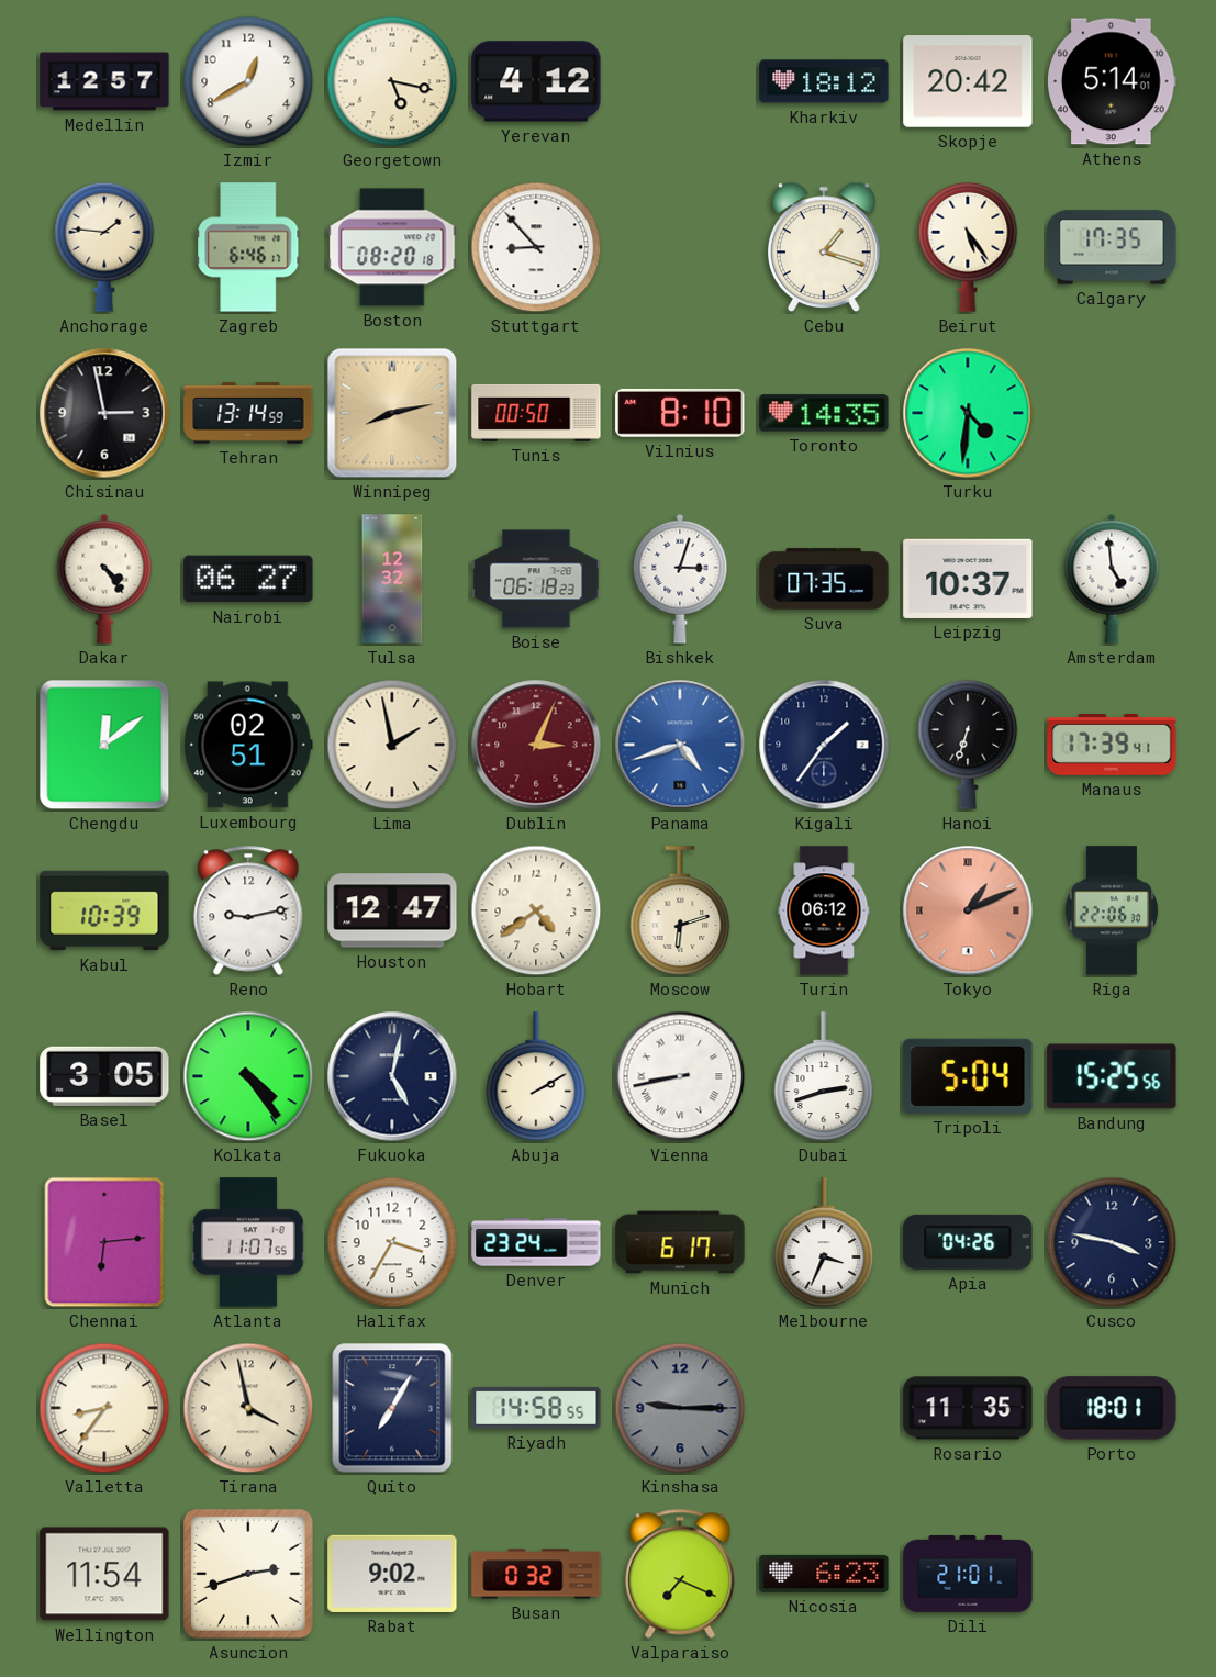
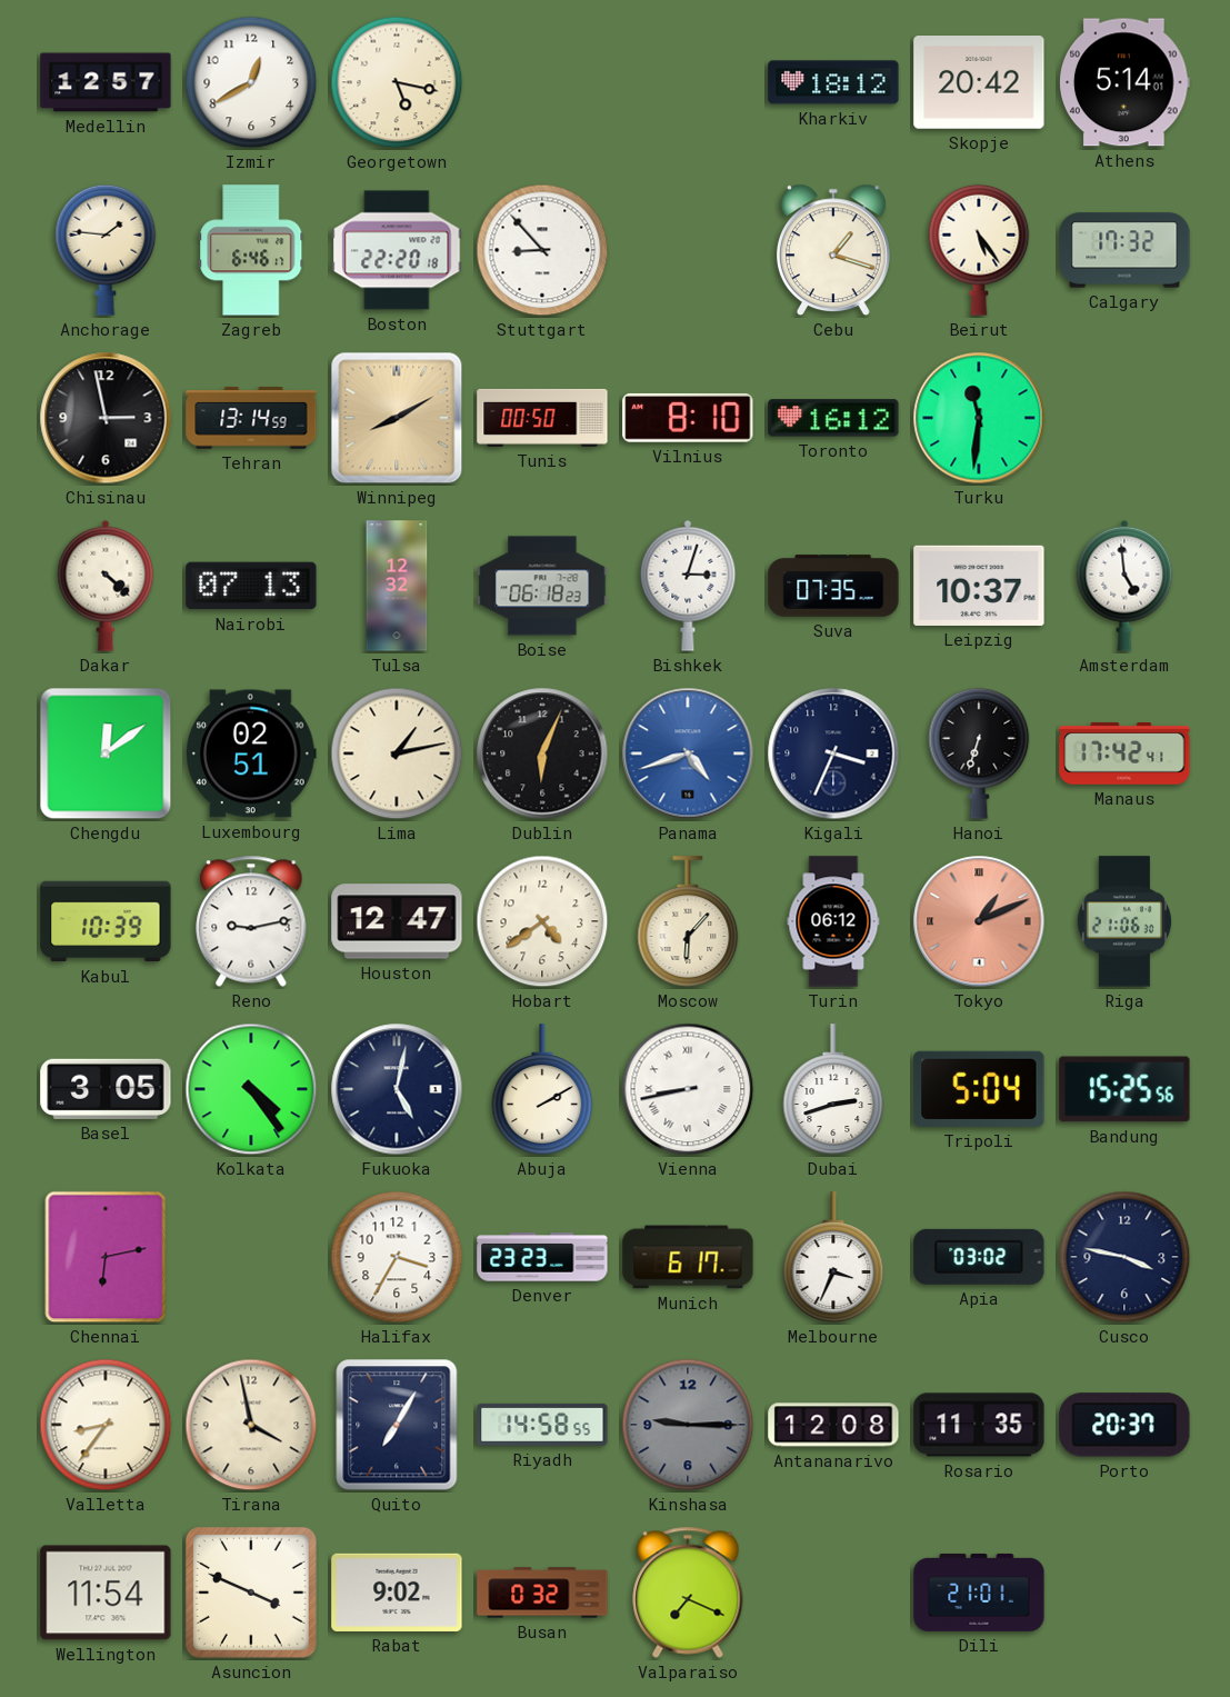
Yerevan: 4:12 -> none
Boston: 08:20 -> 22:20
Calgary: 17:35 -> 17:32
Winnipeg: 8:13 -> 8:10
Toronto: 14:35 -> 16:12
Turku: 4:31 -> 11:31
Dakar: 4:24 -> 4:22
Nairobi: 06:27 -> 07:13
Lima: 1:58 -> 1:13
Dublin: 3:04 -> 6:04
Dublin dial: burgundy -> black
Kigali: 1:36 -> 3:34
Manaus: 17:39 -> 17:42
Moscow: 6:12 -> 6:07
Riga: 22:06 -> 21:06
Chennai: 6:14 -> 6:13
Atlanta: 11:07 -> none
Denver: 23:24 -> 23:23
Apia: 04:26 -> 03:02
Antananarivo: none -> 12:08
Porto: 18:01 -> 20:37
Asuncion: 2:42 -> 3:49
Nicosia: 6:23 -> none
